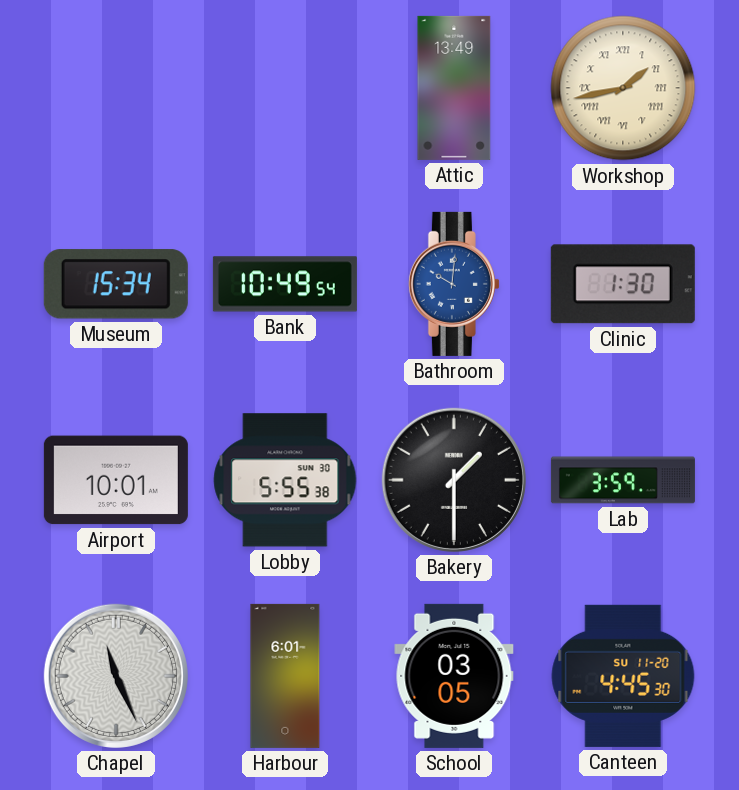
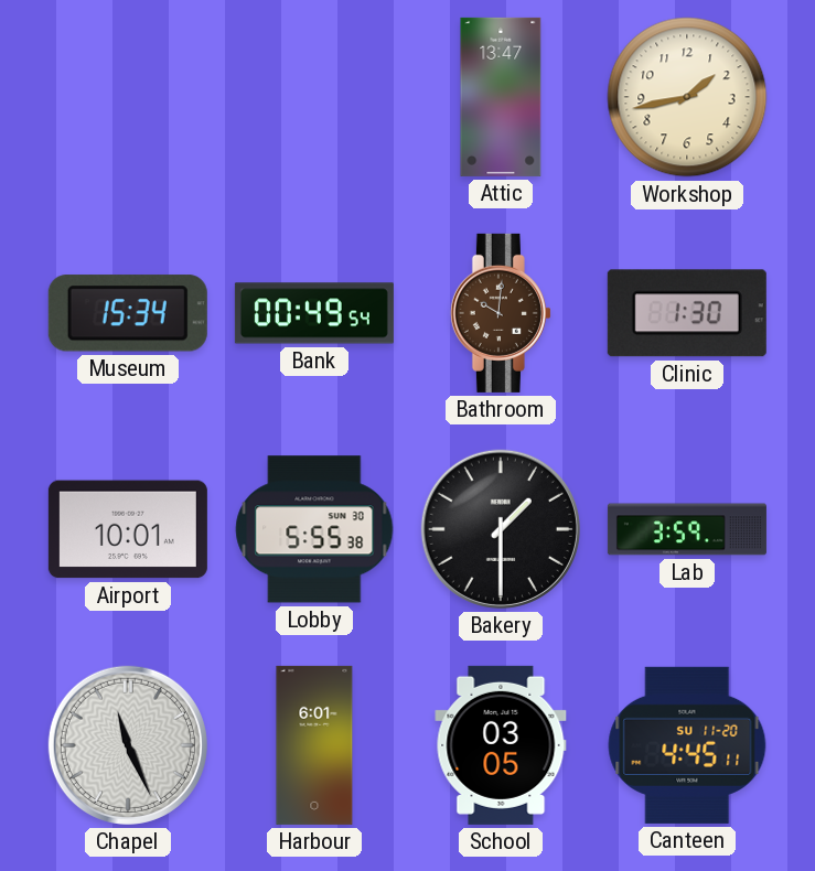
Attic: 13:49 -> 13:47
Workshop numerals: Roman -> Arabic
Bank: 10:49 -> 00:49
Bathroom dial: blue -> brown
Canteen: 4:45:30 -> 4:45:11
